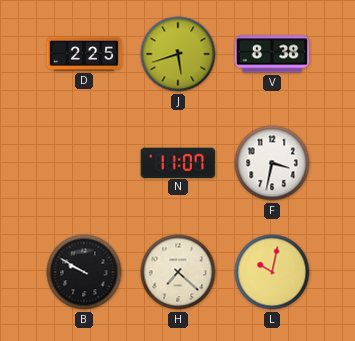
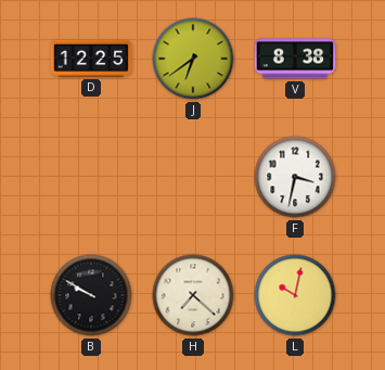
D: 2:25 -> 12:25
J: 5:42 -> 6:39
N: 11:07 -> none
